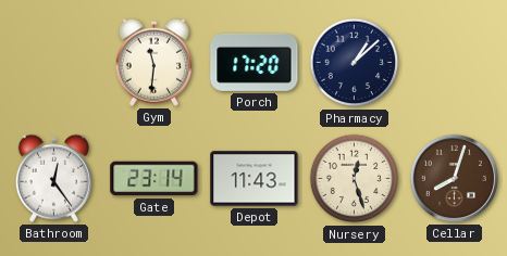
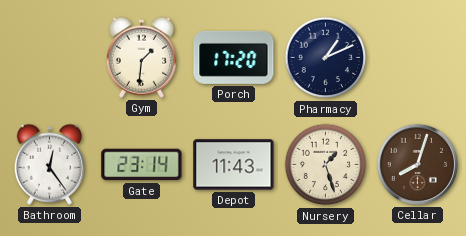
Gym: 11:31 -> 1:31
Pharmacy: 1:08 -> 1:11
Nursery: 12:27 -> 1:27
